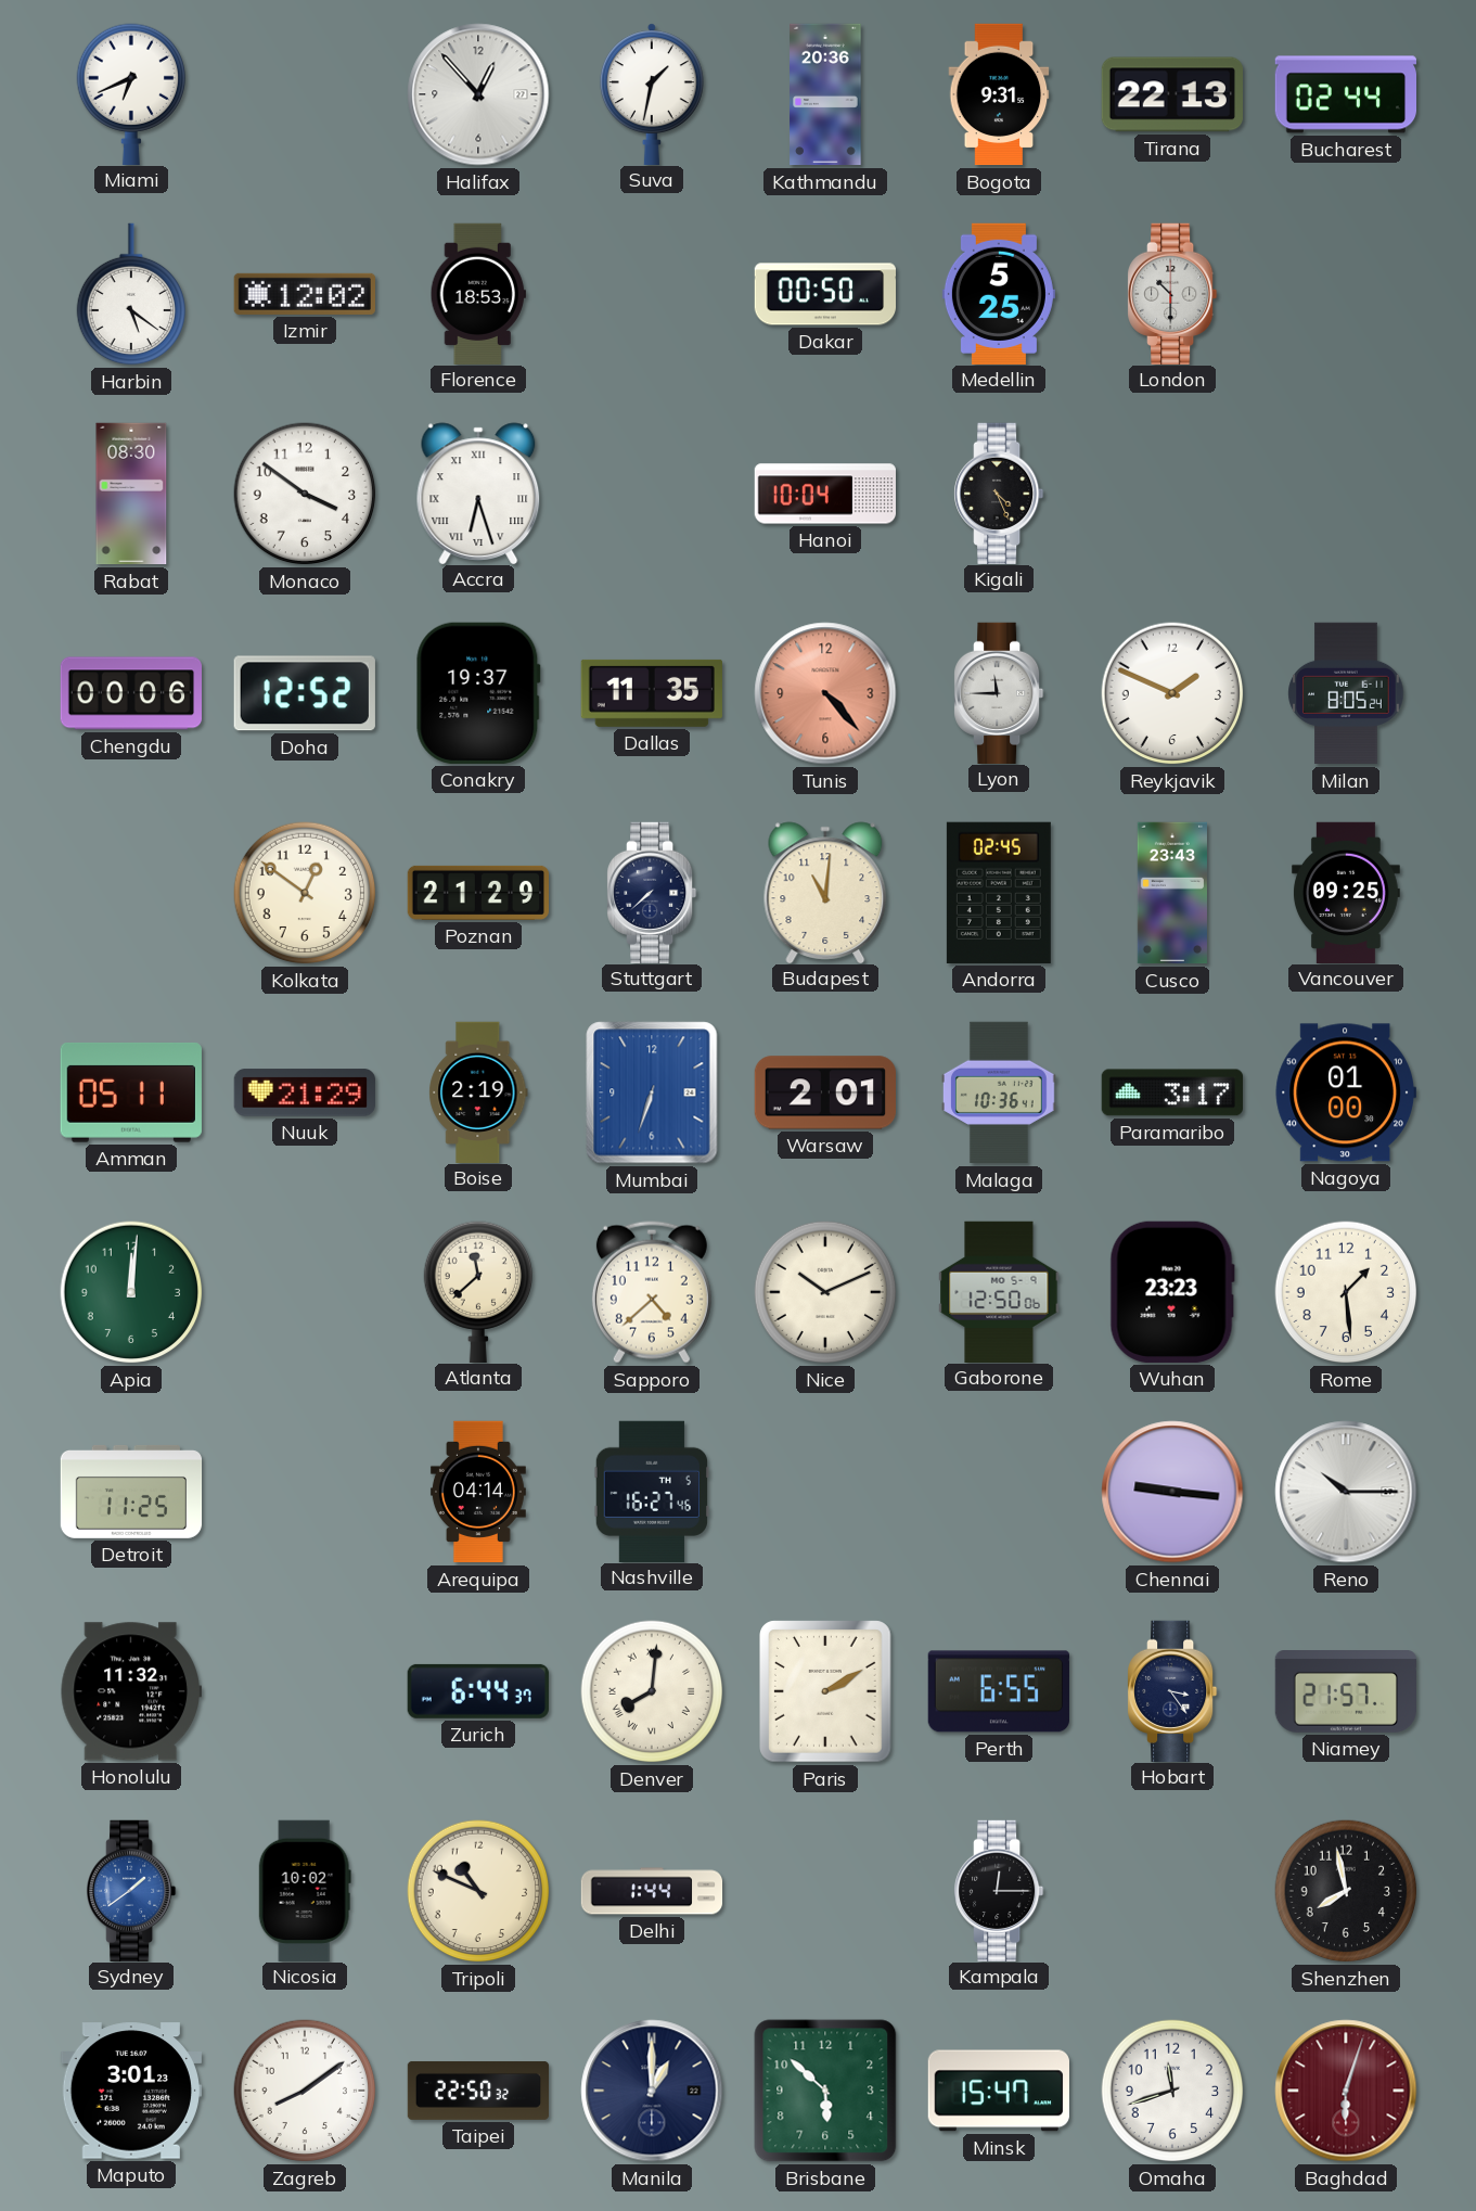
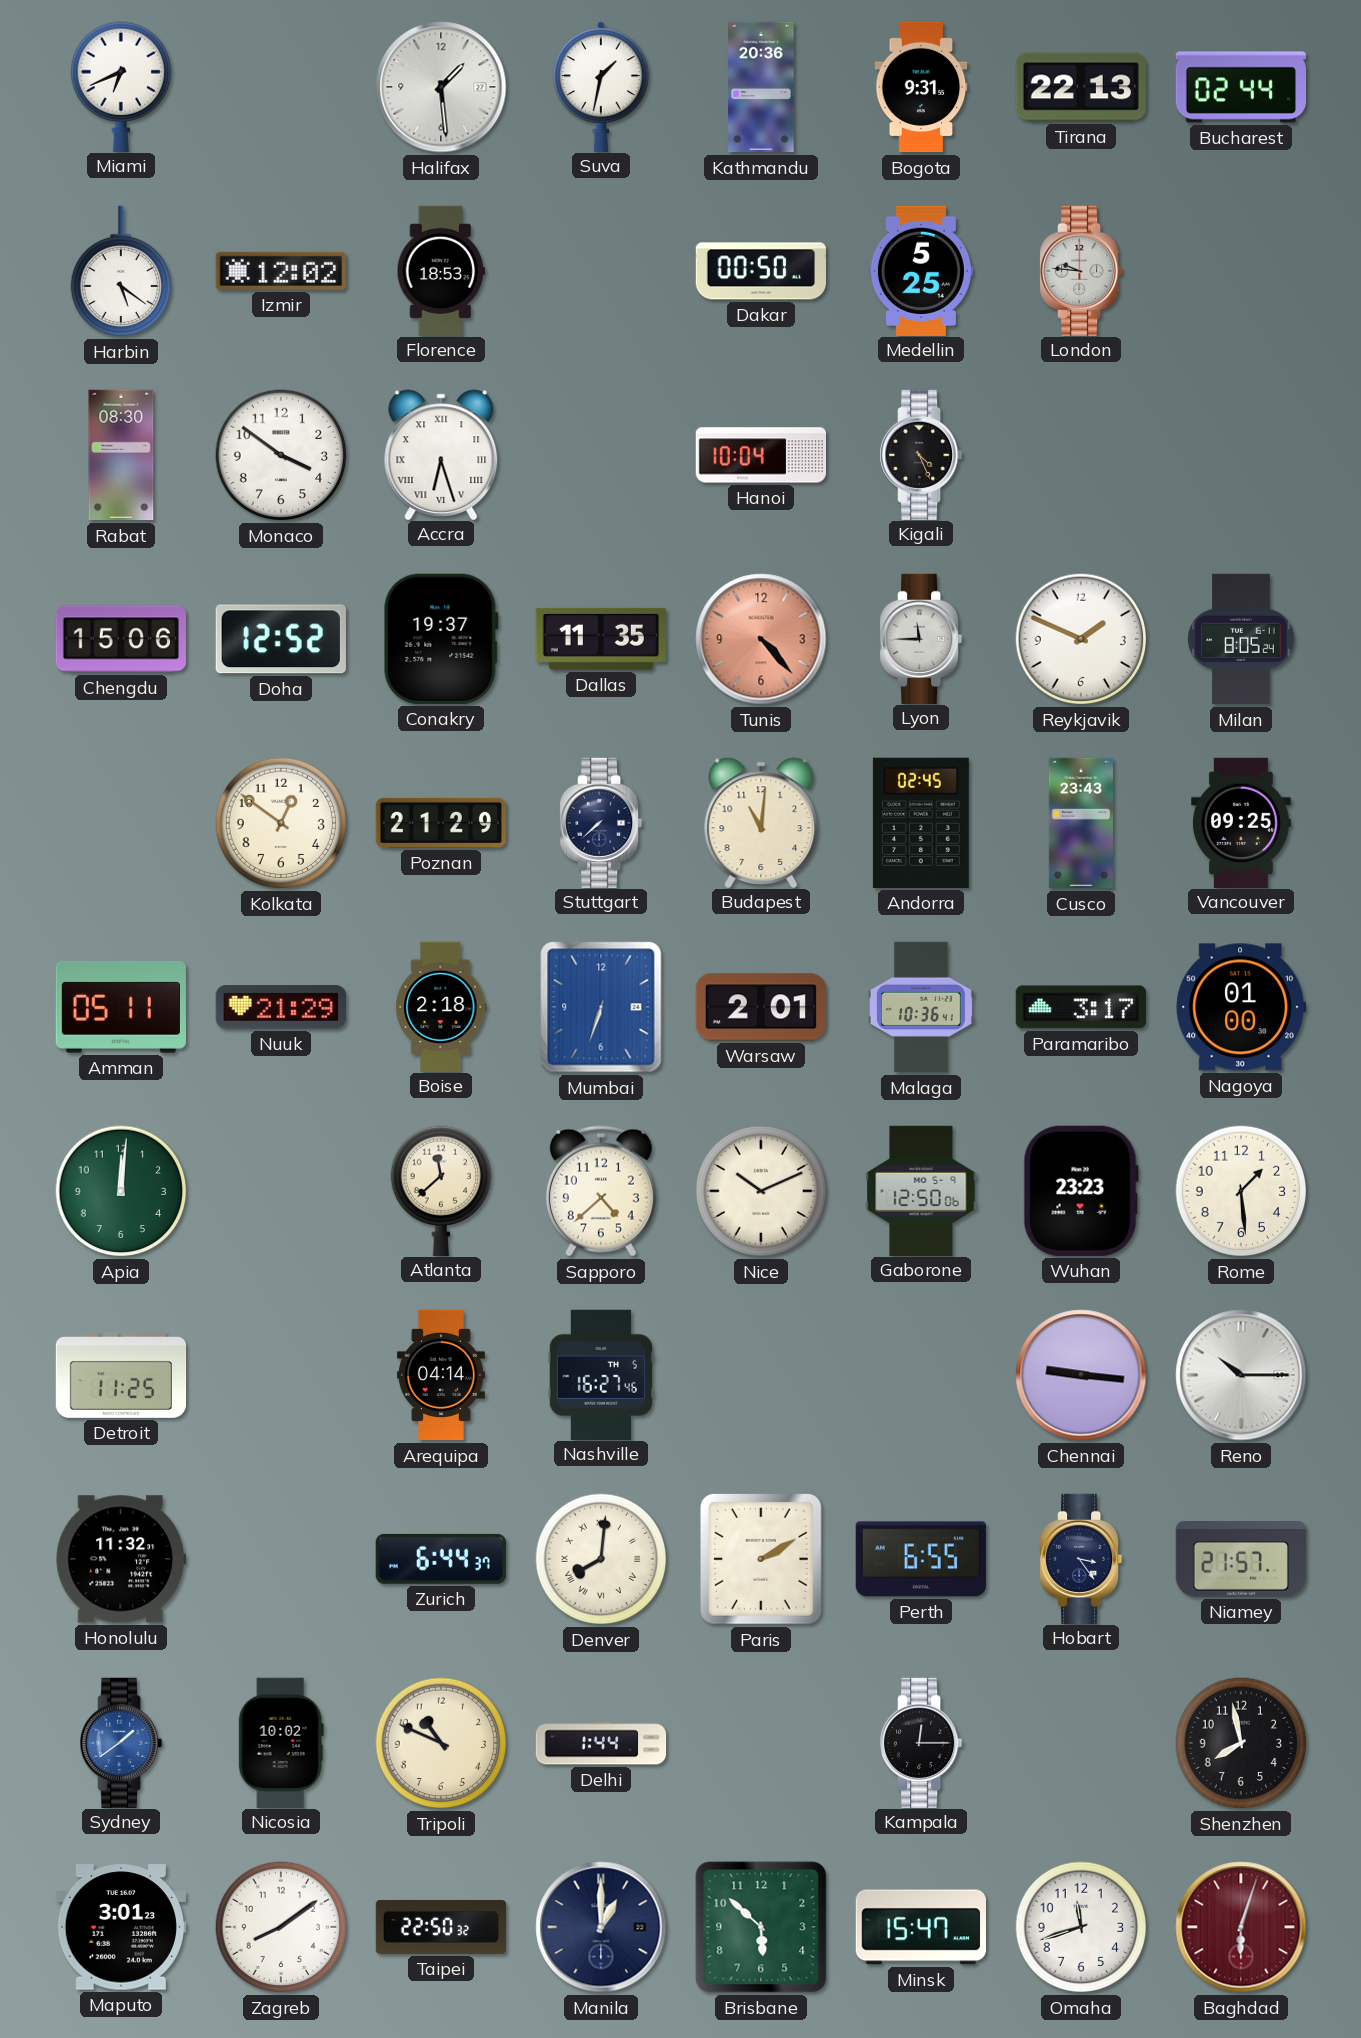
Halifax: 12:53 -> 1:29
London: 10:30 -> 9:46
Chengdu: 00:06 -> 15:06
Boise: 2:19 -> 2:18
